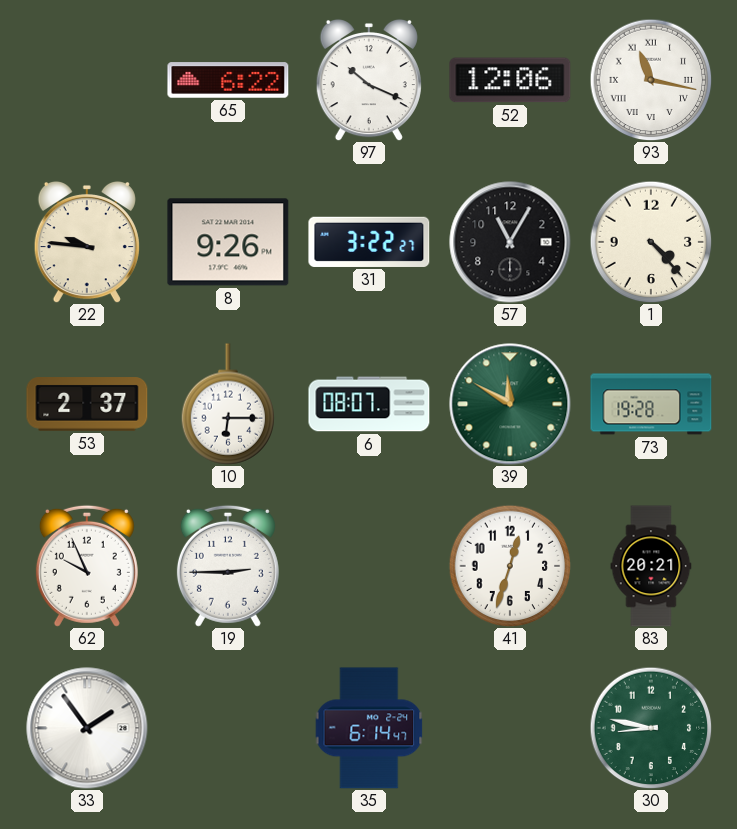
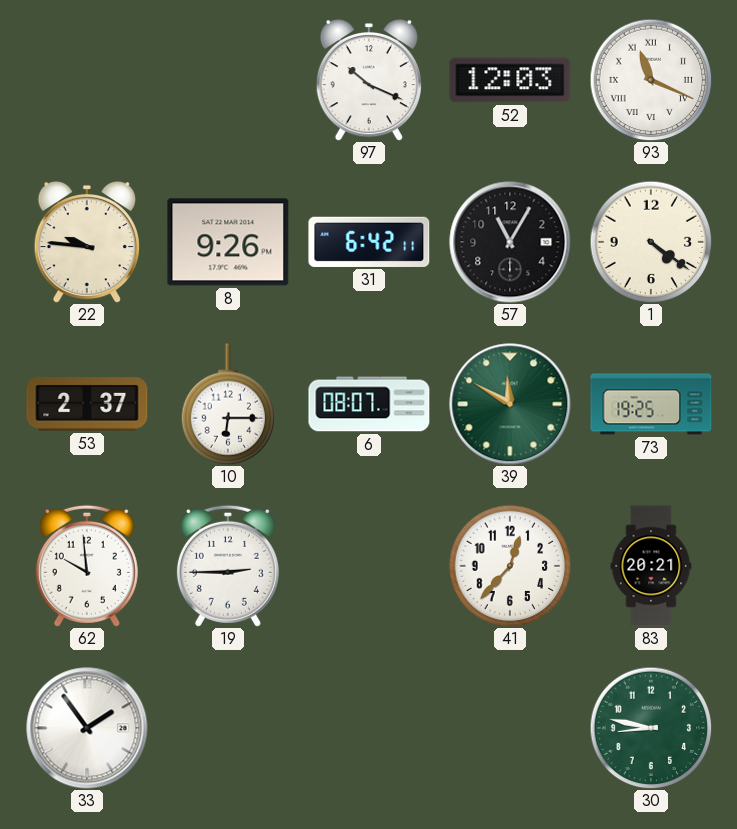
65: 6:22 -> none
52: 12:06 -> 12:03
93: 11:17 -> 11:19
31: 3:22 -> 6:42
1: 4:23 -> 4:21
73: 19:28 -> 19:25
62: 9:56 -> 9:59
41: 12:33 -> 12:37
35: 6:14 -> none
